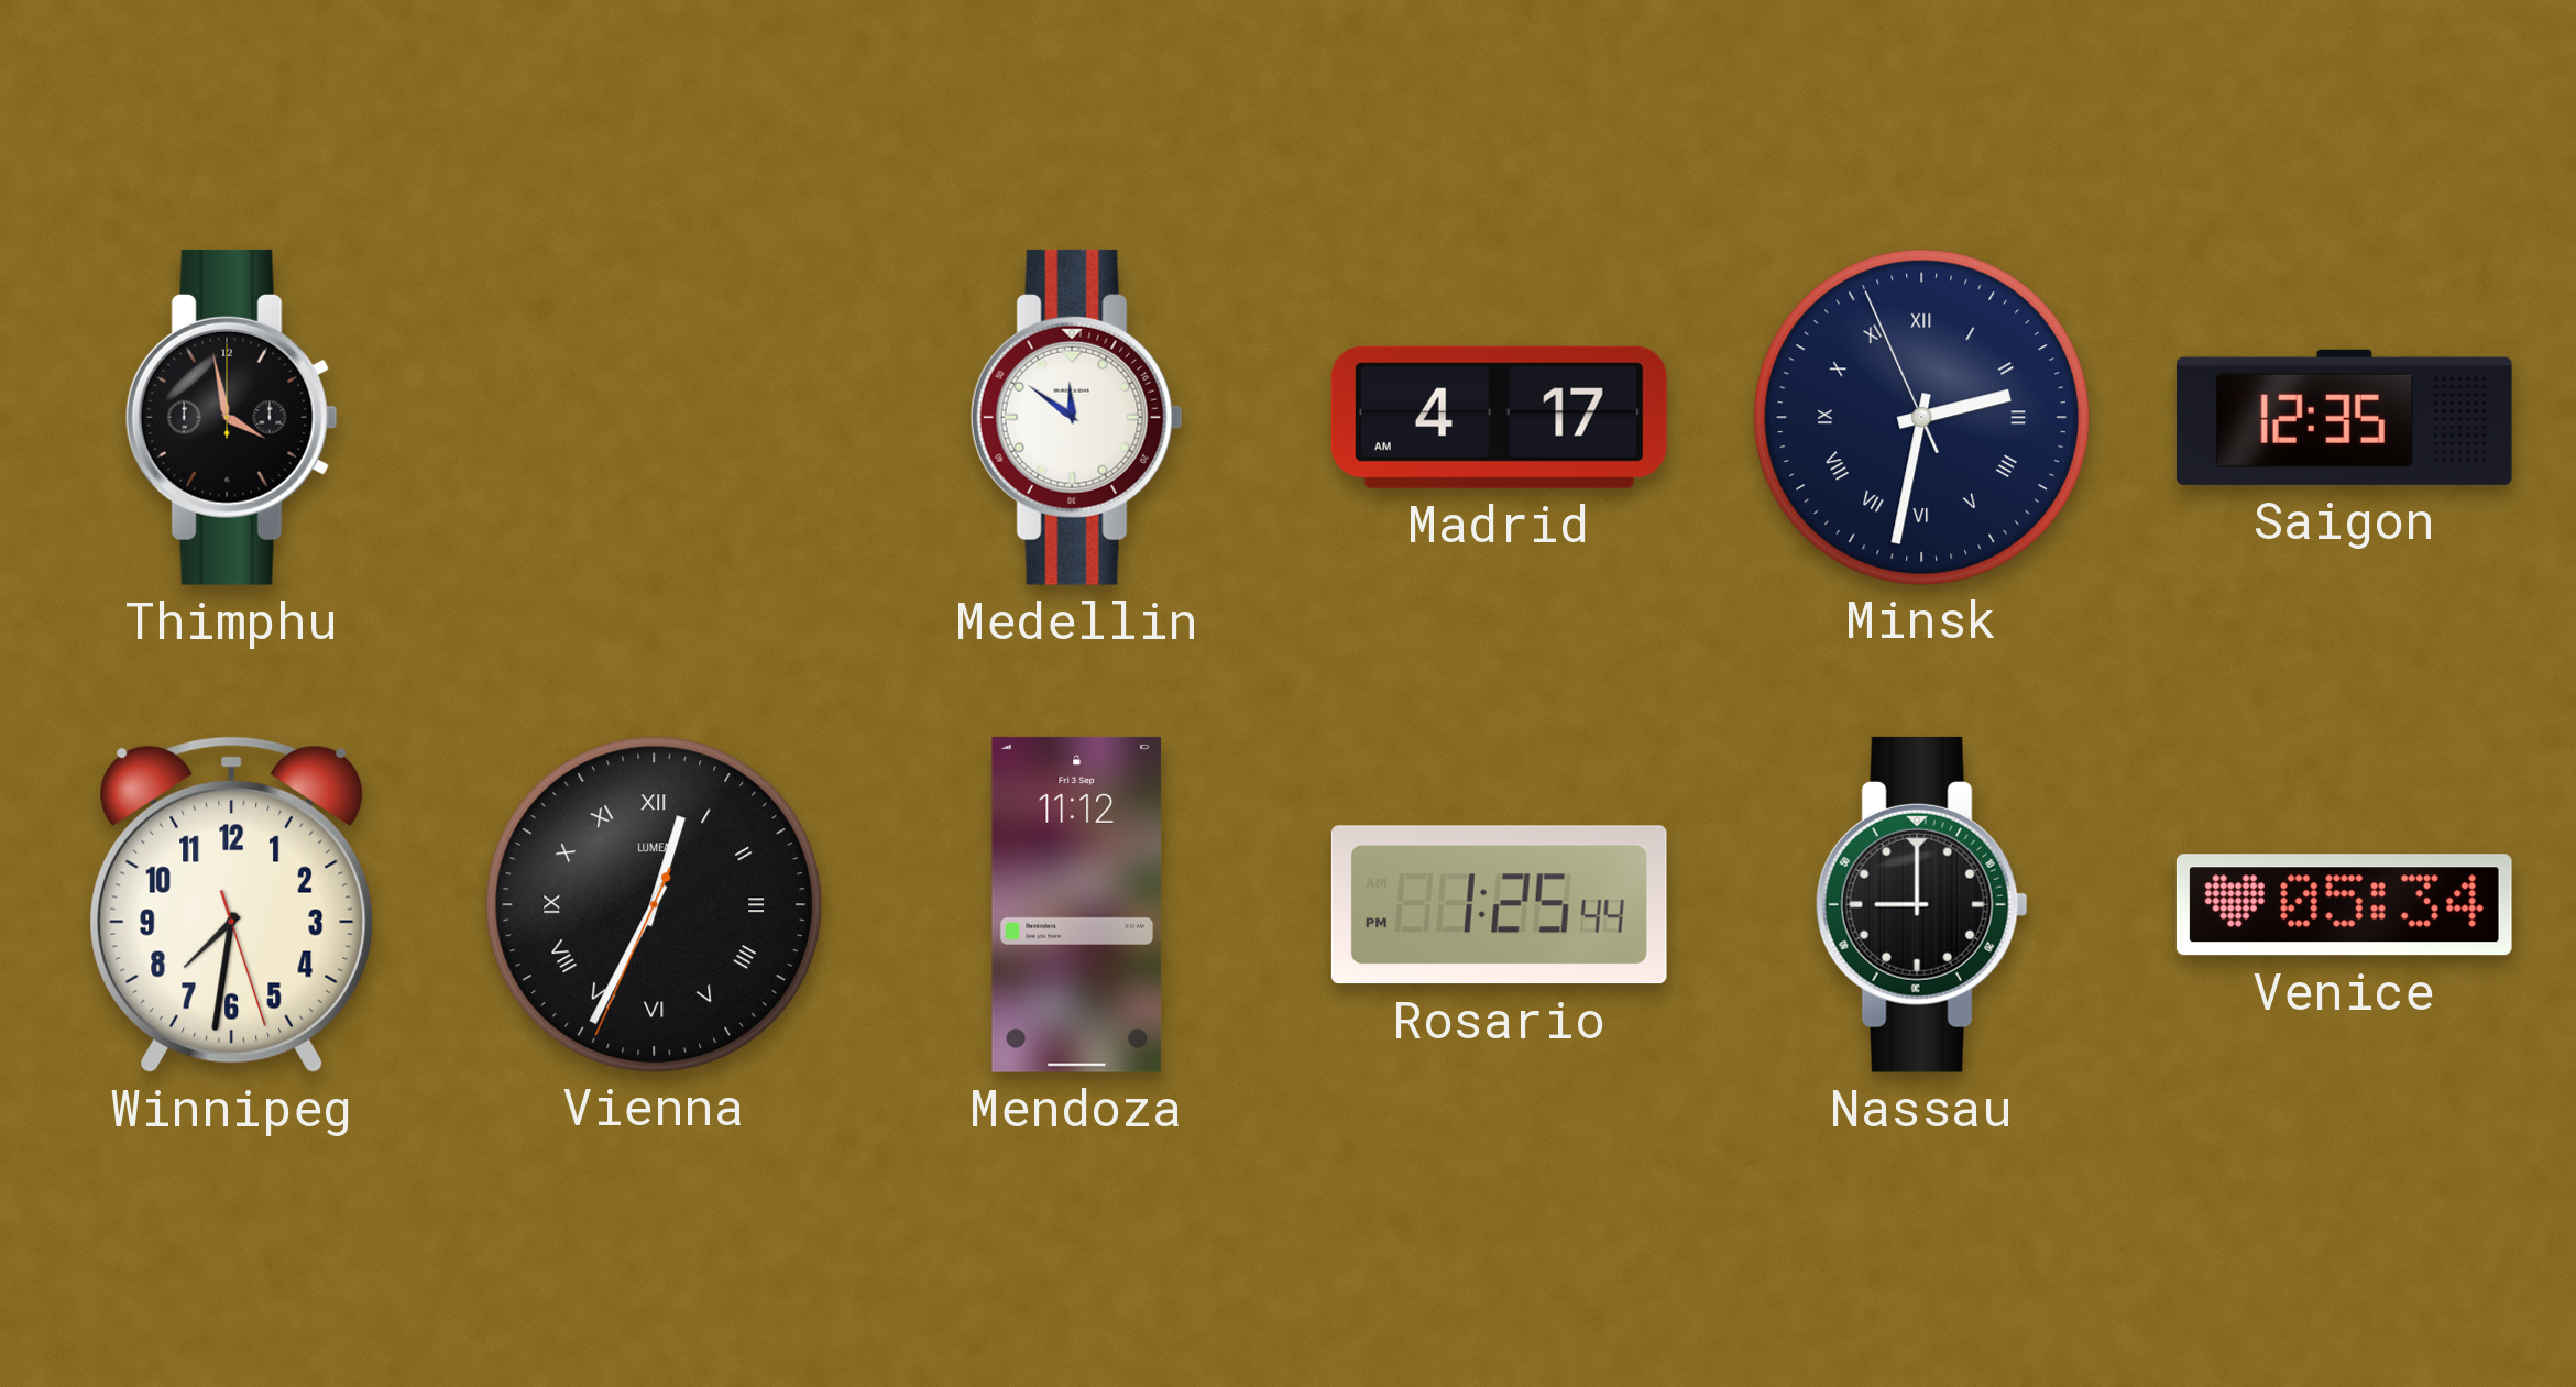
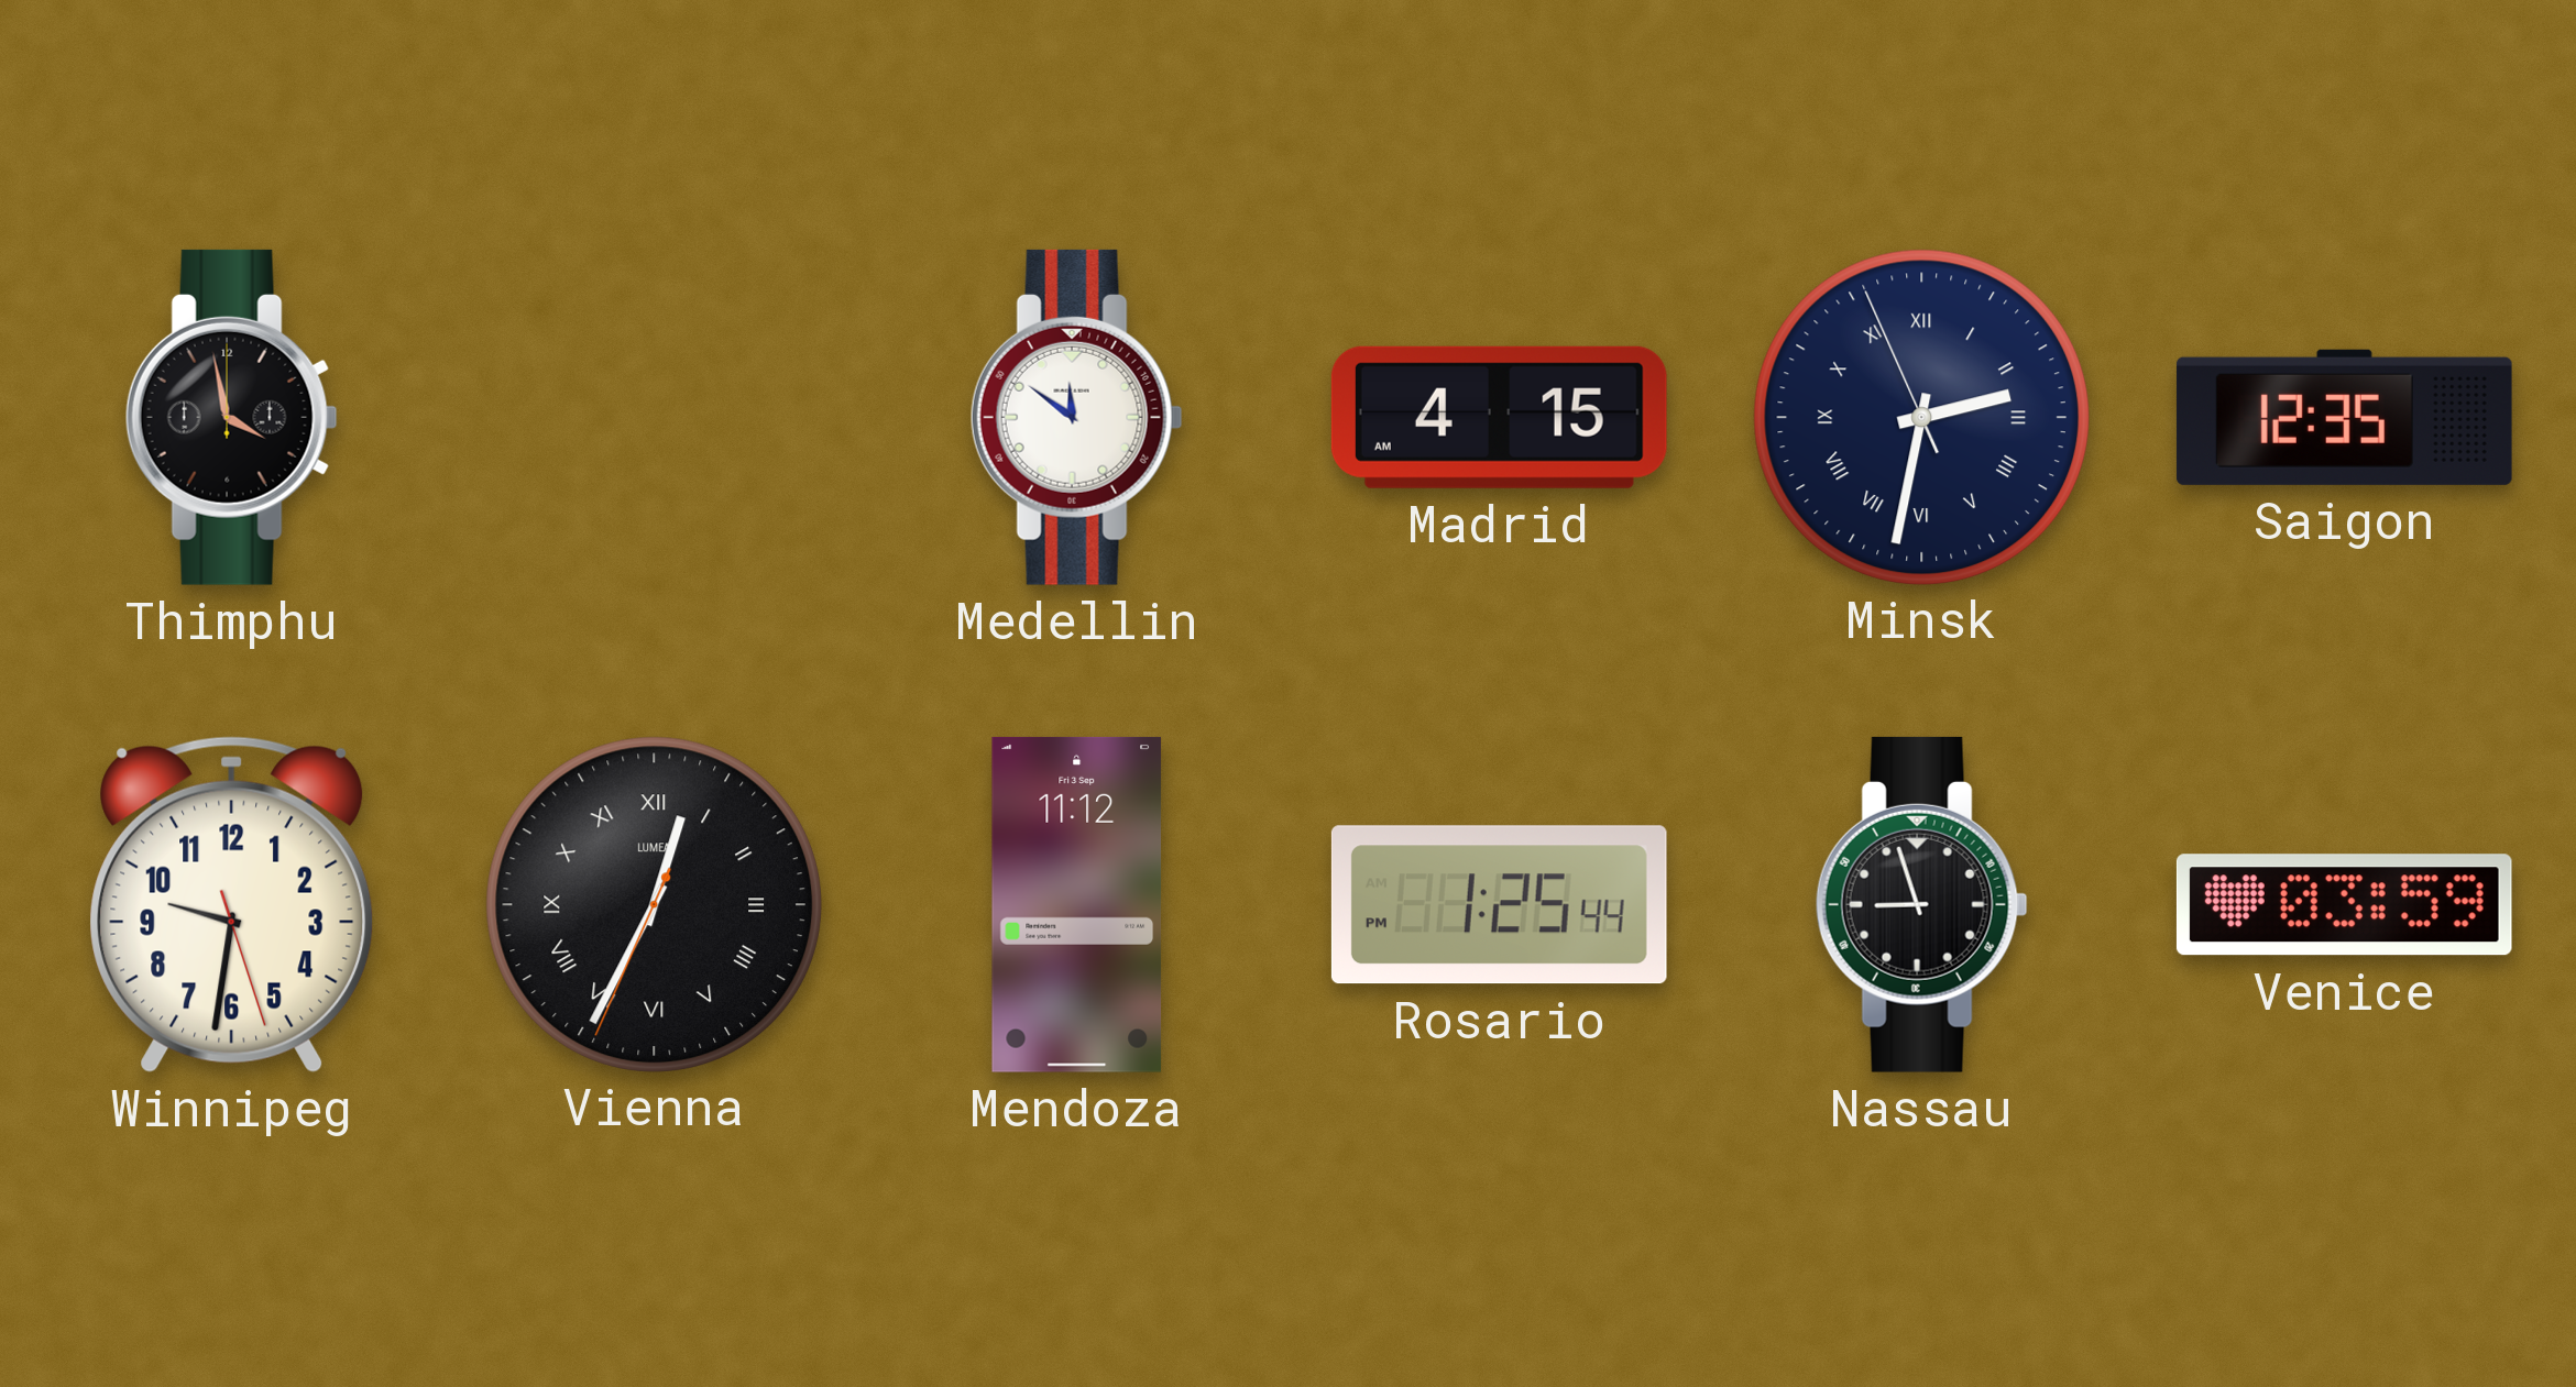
Madrid: 4:17 -> 4:15
Winnipeg: 7:31 -> 9:31
Nassau: 9:00 -> 8:57
Venice: 05:34 -> 03:59
